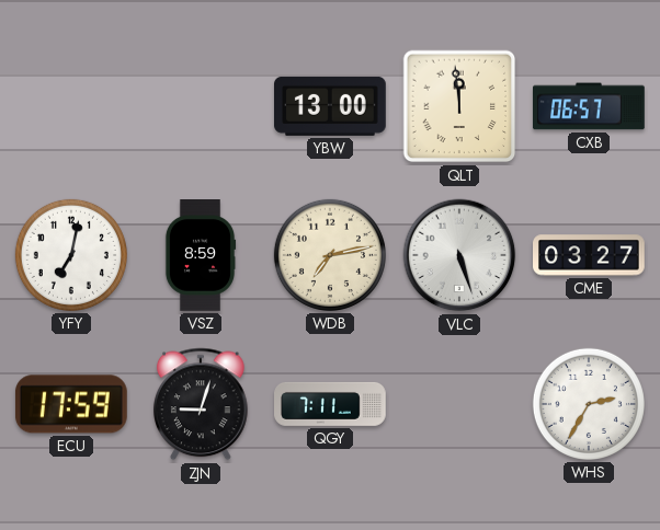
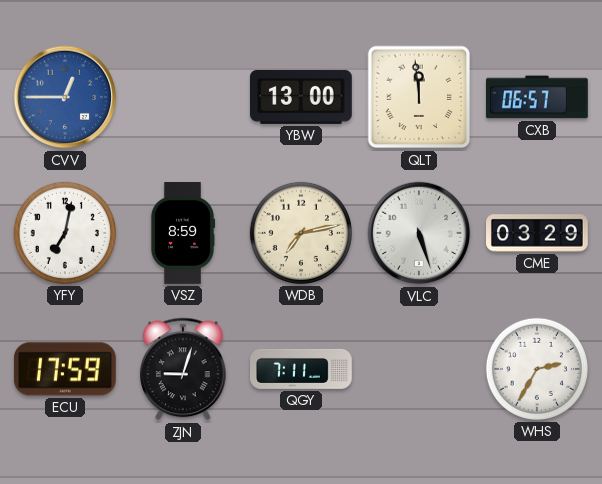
CVV: none -> 12:45
CME: 03:27 -> 03:29
